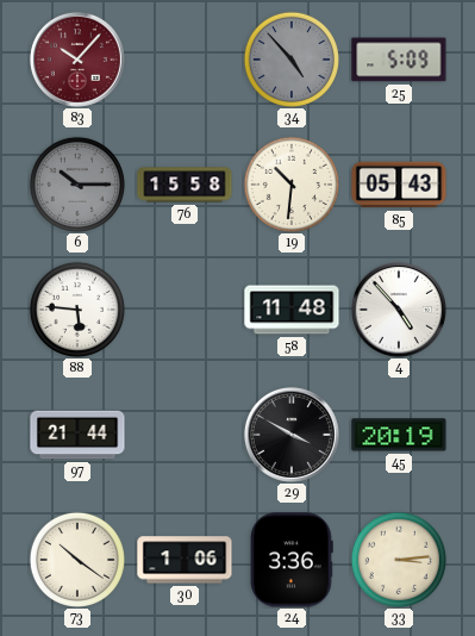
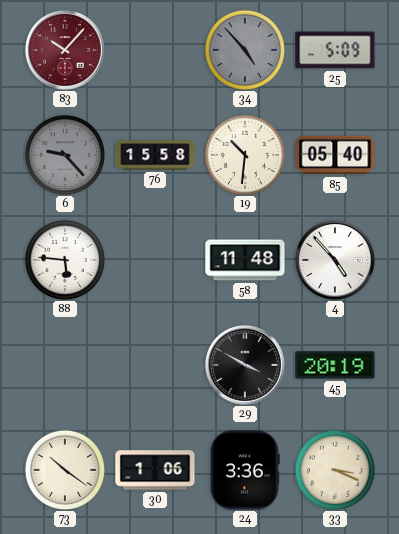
6: 10:15 -> 9:23
85: 05:43 -> 05:40
97: 21:44 -> none
33: 3:14 -> 3:19
